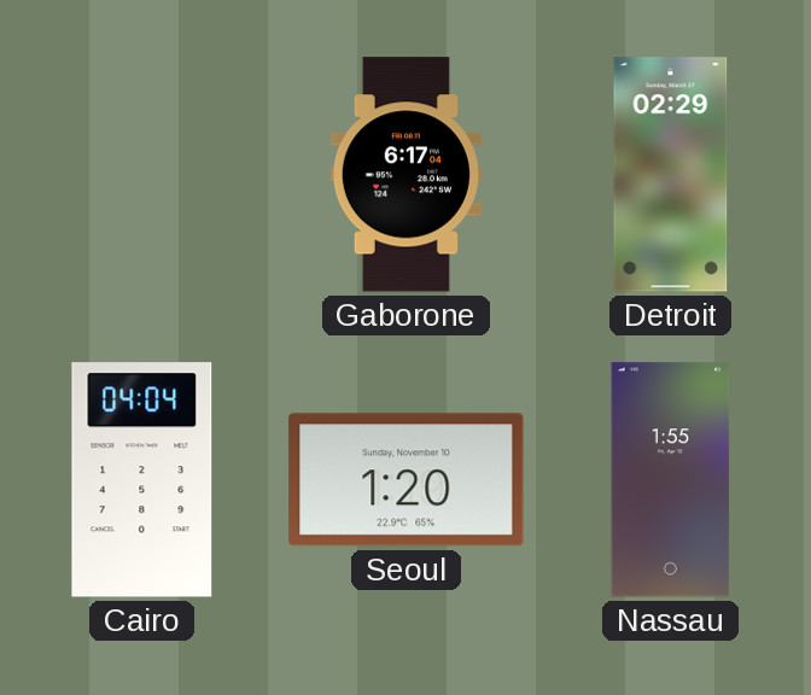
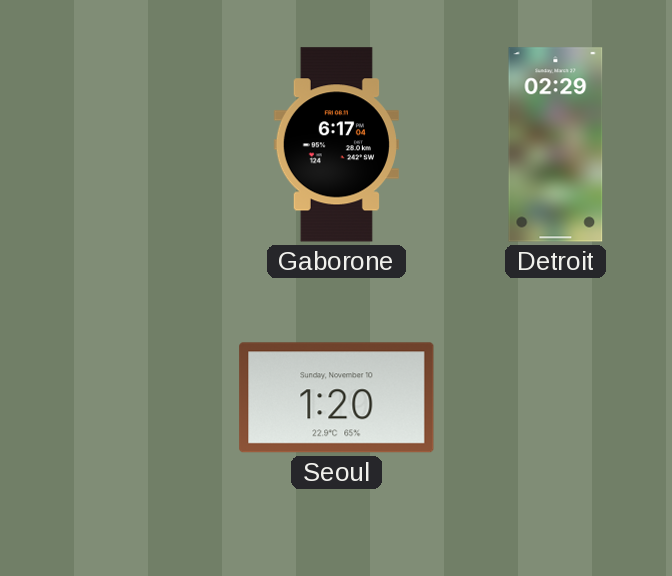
Cairo: 04:04 -> none
Nassau: 1:55 -> none
